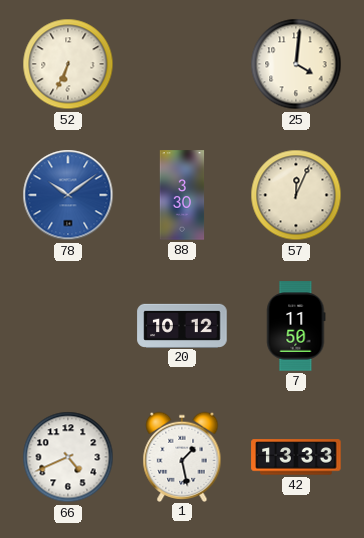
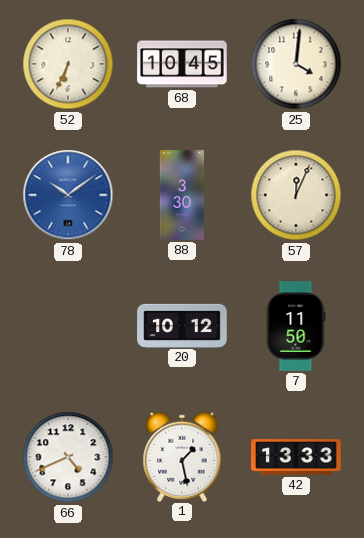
68: none -> 10:45
